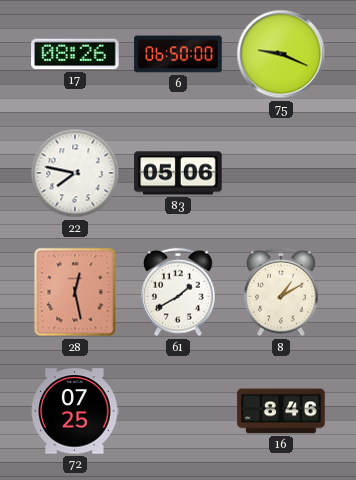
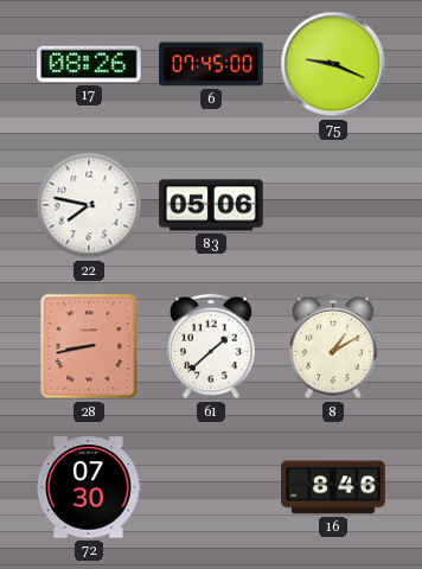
6: 06:50 -> 07:45
28: 12:28 -> 8:43
61: 1:40 -> 1:38
72: 07:25 -> 07:30
